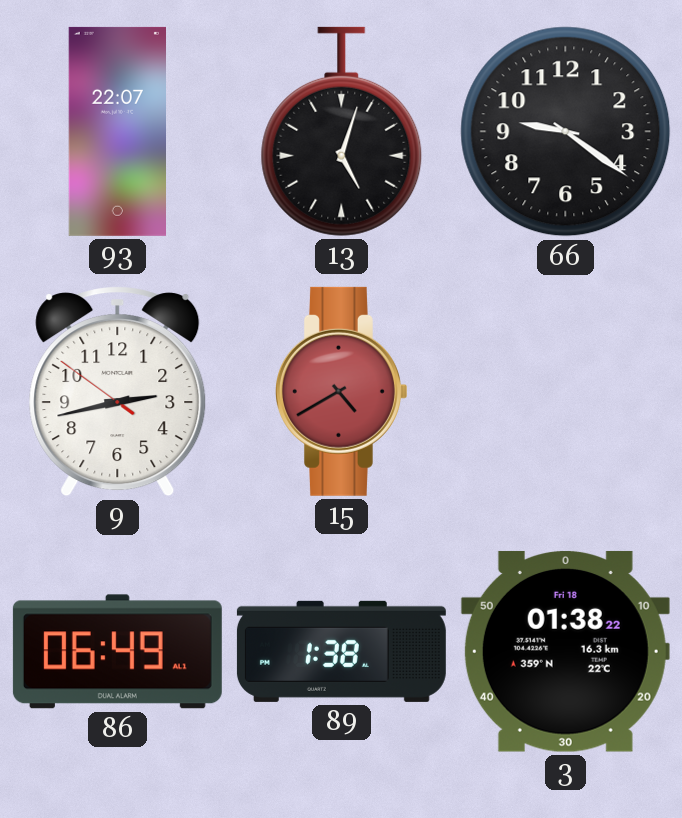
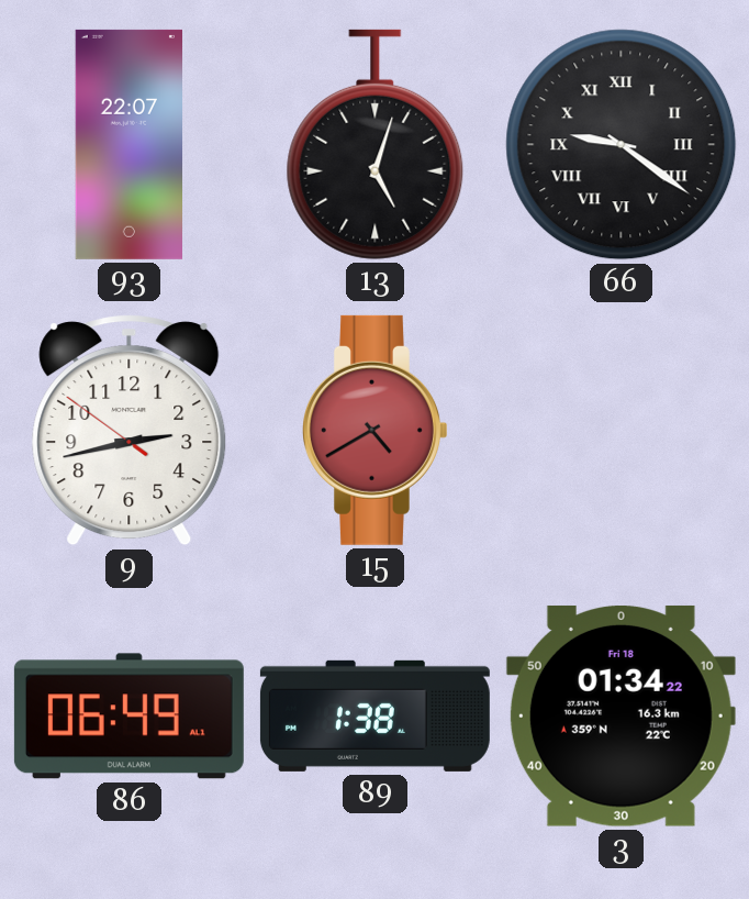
66 numerals: Arabic -> Roman
3: 01:38 -> 01:34
